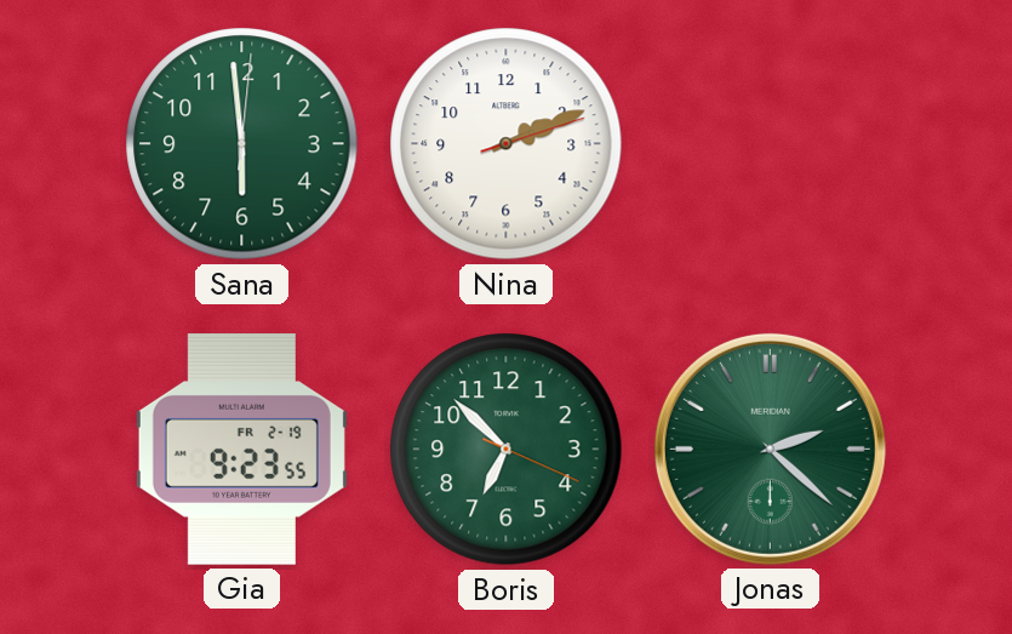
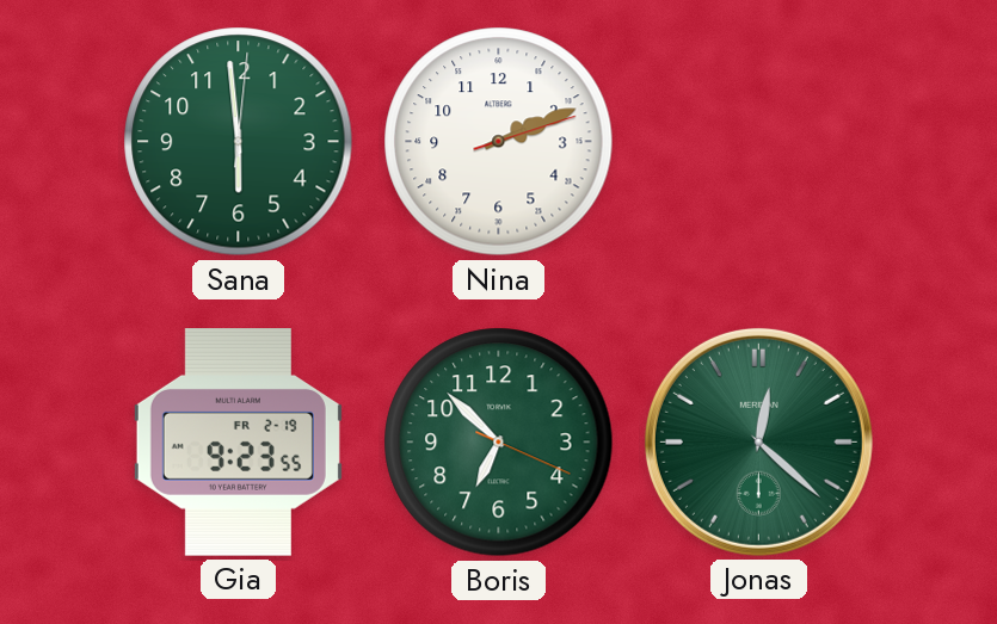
Jonas: 2:22 -> 12:22
